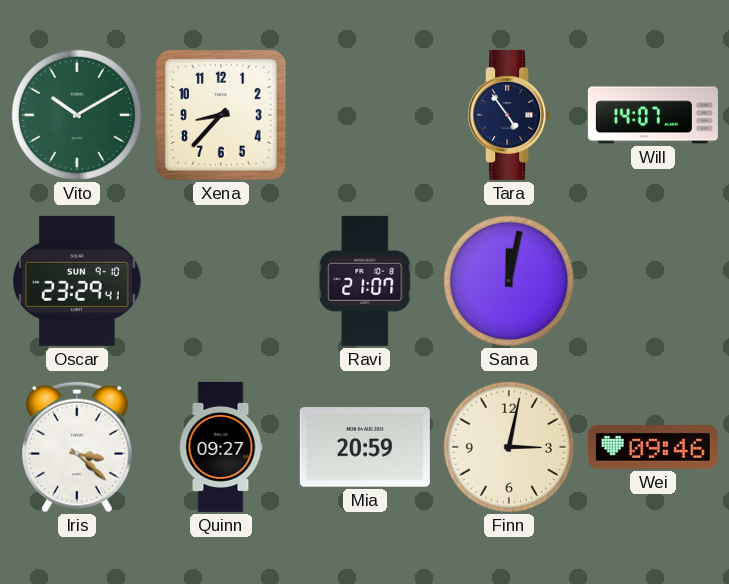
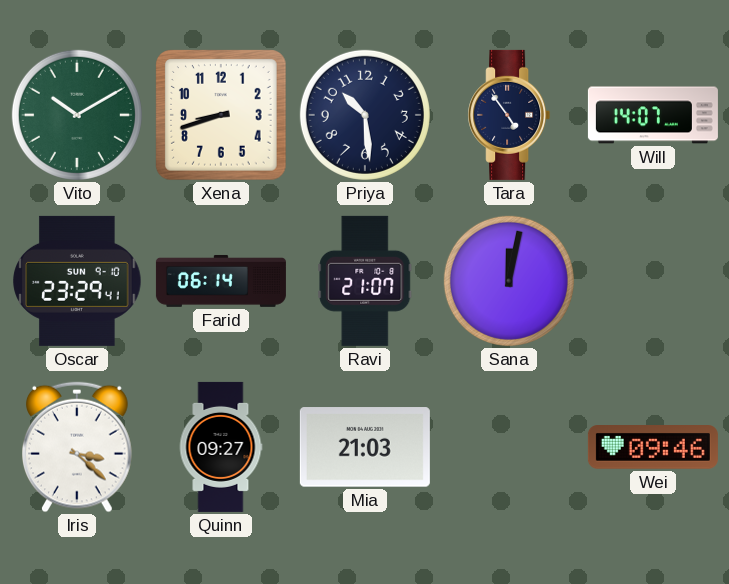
Xena: 8:37 -> 8:42
Priya: none -> 10:29
Farid: none -> 06:14
Mia: 20:59 -> 21:03
Finn: 3:02 -> none
